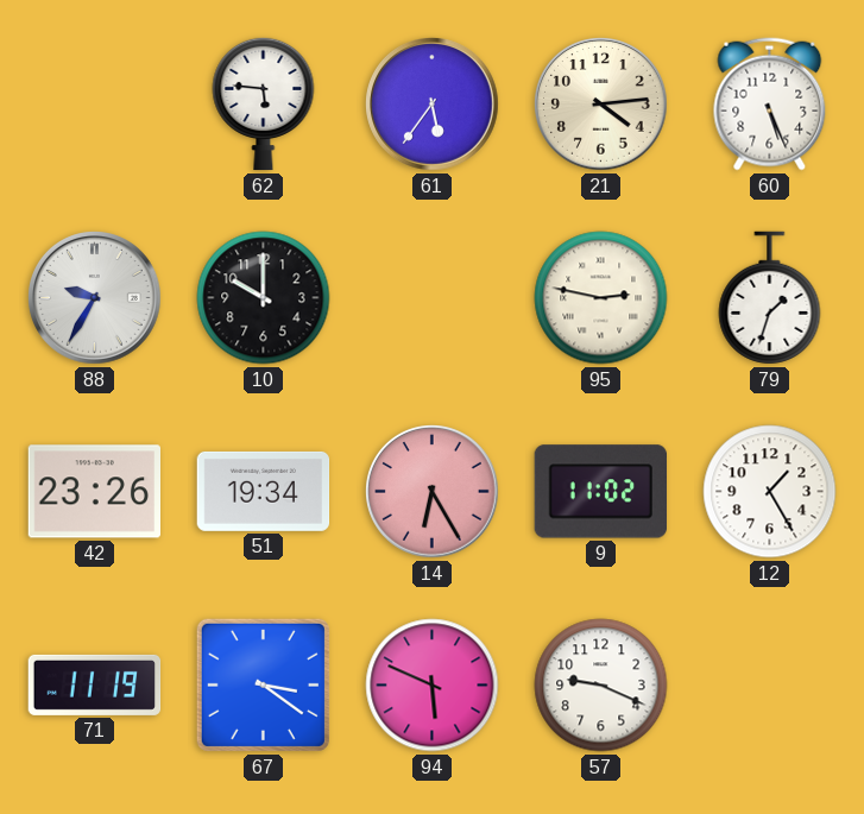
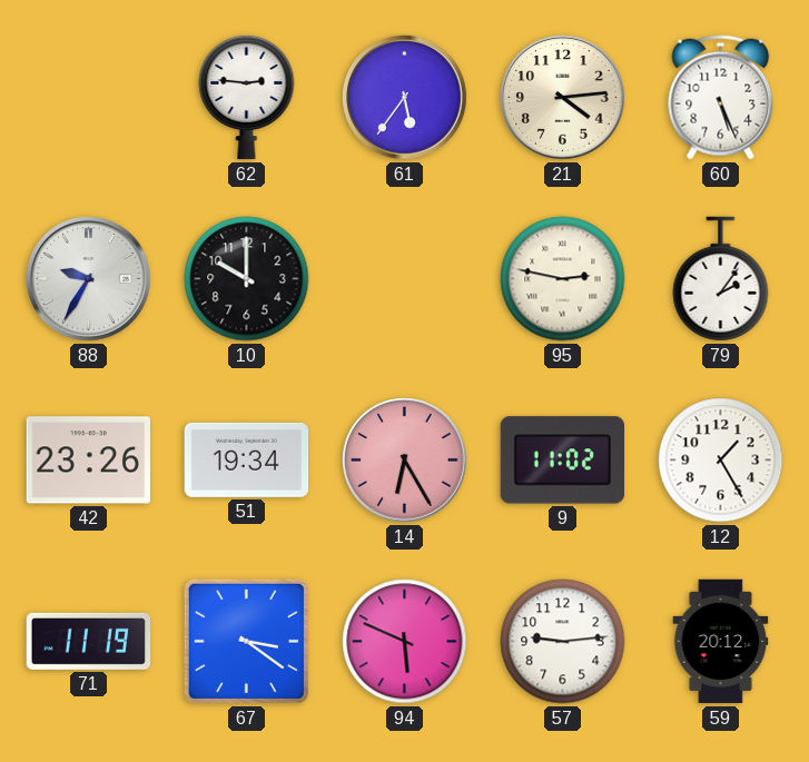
62: 5:46 -> 2:46
79: 1:33 -> 2:06
57: 9:19 -> 9:14
59: none -> 20:12
